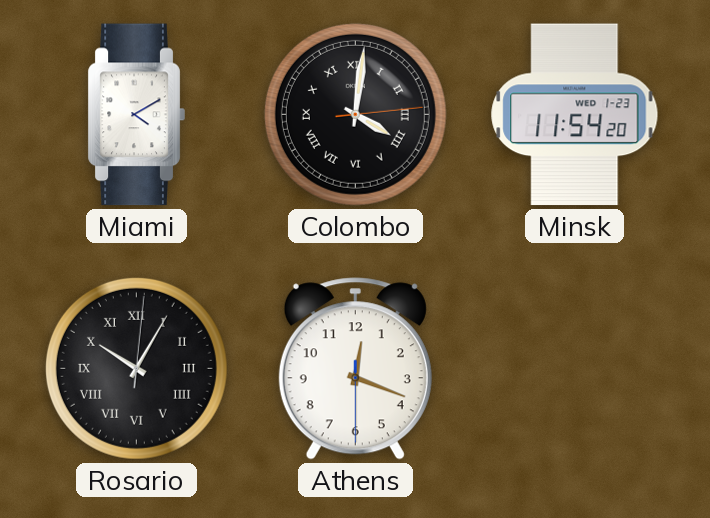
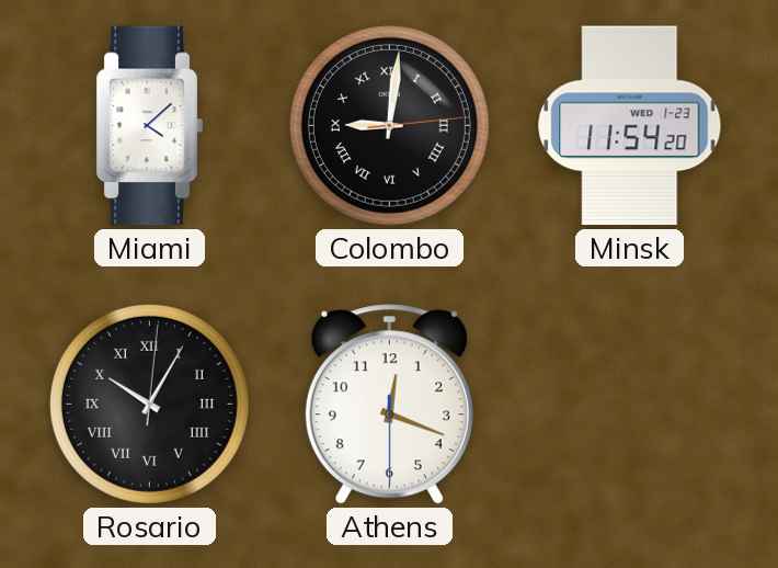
Miami: 4:10 -> 4:08
Colombo: 4:01 -> 9:01
